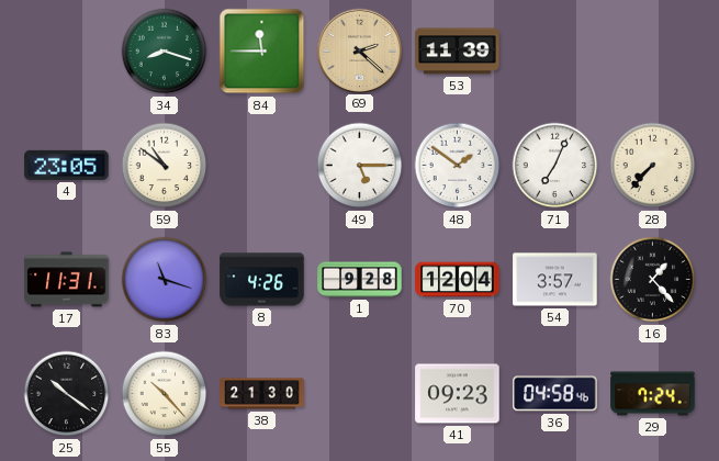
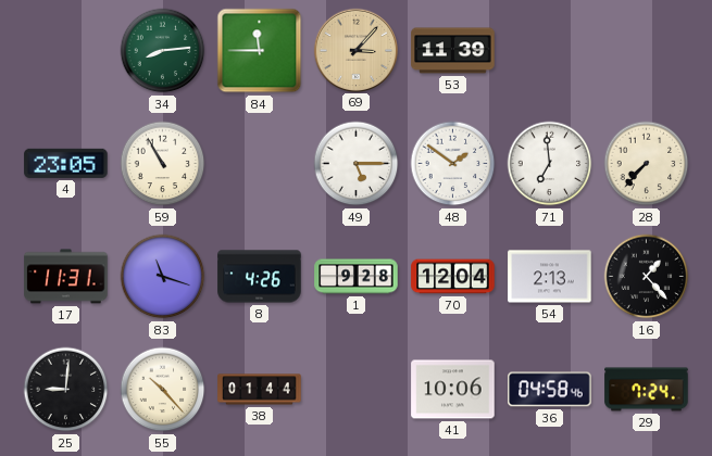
34: 8:18 -> 8:14
69: 2:22 -> 3:07
59: 10:51 -> 10:55
71: 7:04 -> 6:59
54: 3:57 -> 2:13
25: 10:21 -> 9:01
38: 21:30 -> 01:44
41: 09:23 -> 10:06
